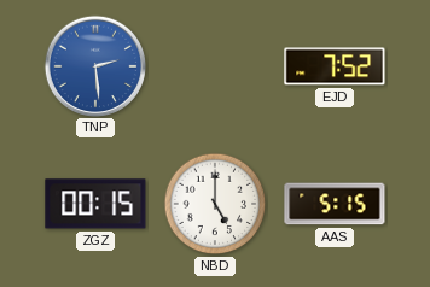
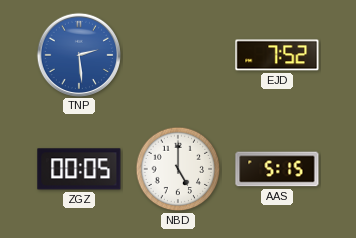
ZGZ: 00:15 -> 00:05
